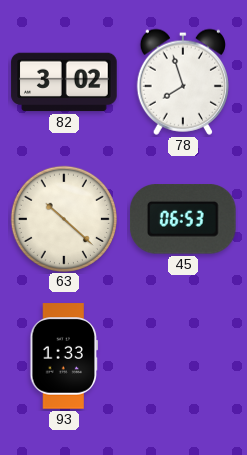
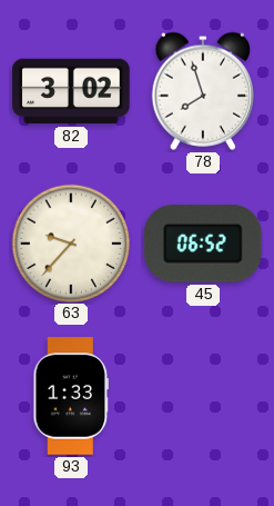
63: 10:22 -> 9:37
45: 06:53 -> 06:52
